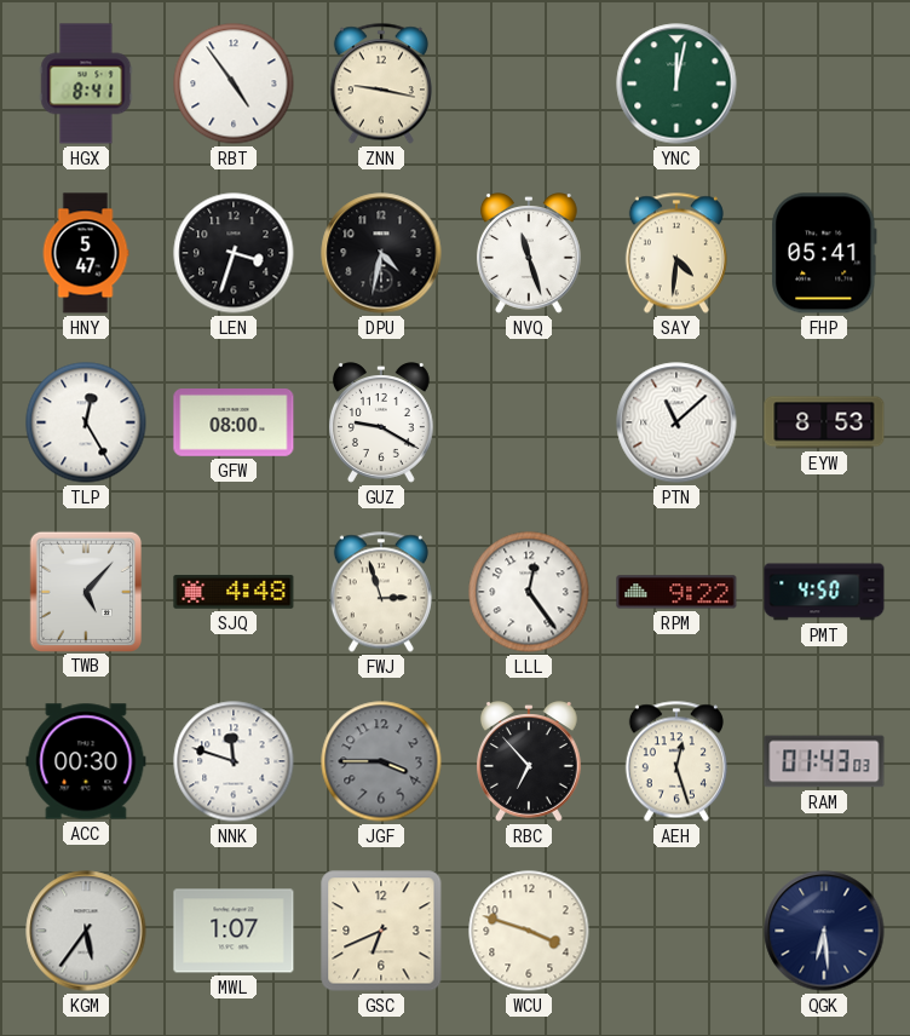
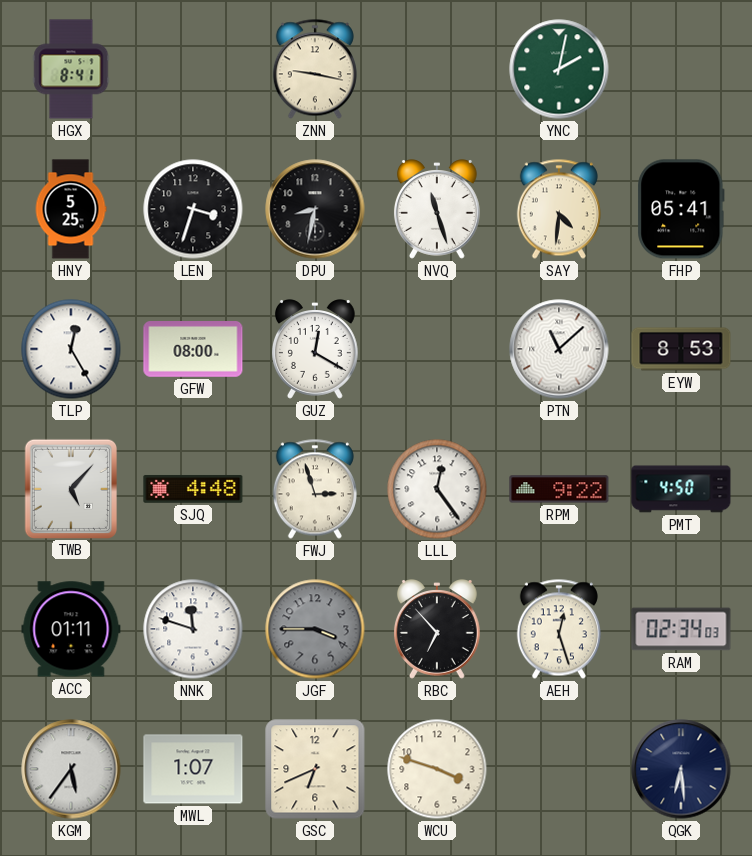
RBT: 4:54 -> none
YNC: 12:02 -> 2:02
HNY: 5:47 -> 5:25
DPU: 4:32 -> 8:32
GUZ: 9:20 -> 12:20
ACC: 00:30 -> 01:11
RAM: 01:43 -> 02:34
